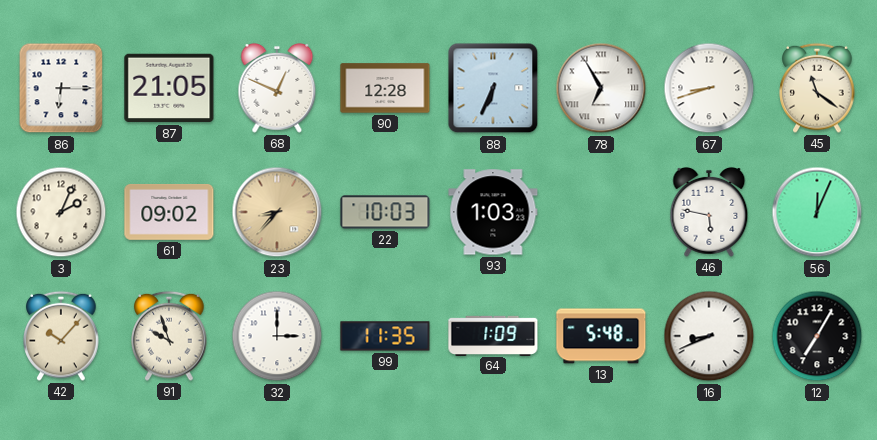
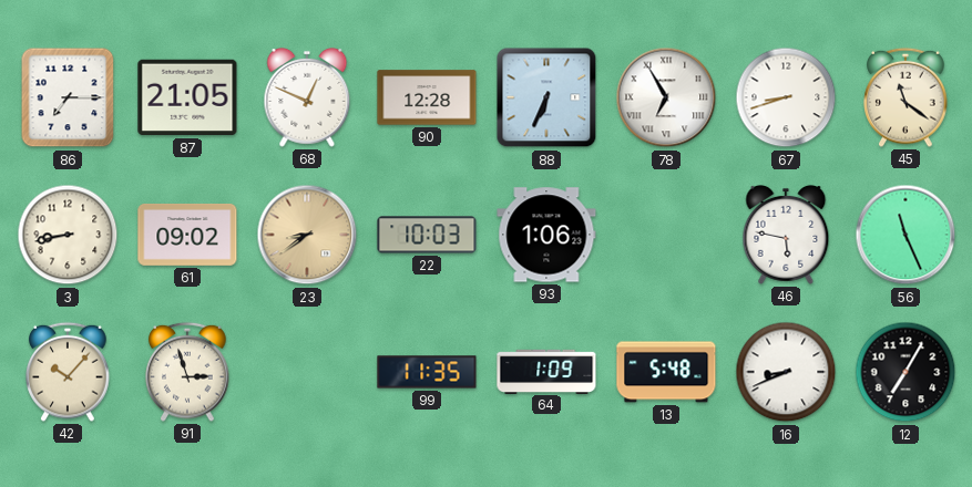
86: 6:15 -> 7:15
3: 2:04 -> 8:43
23: 8:37 -> 8:39
93: 1:03 -> 1:06
56: 12:04 -> 11:26
91: 9:57 -> 2:57
32: 3:00 -> none
